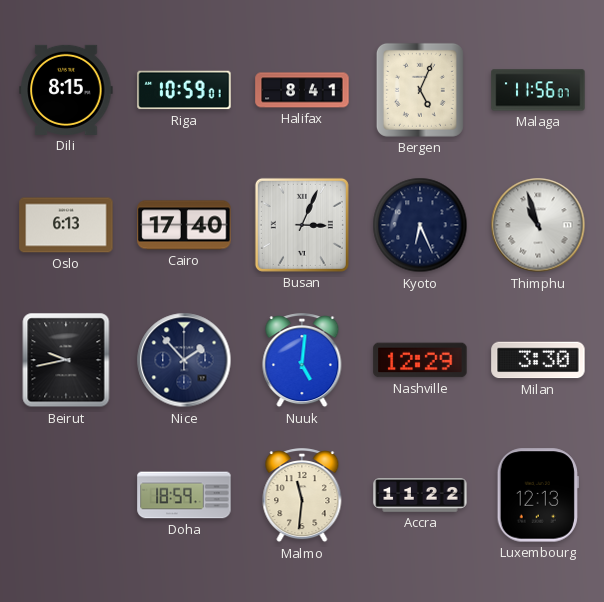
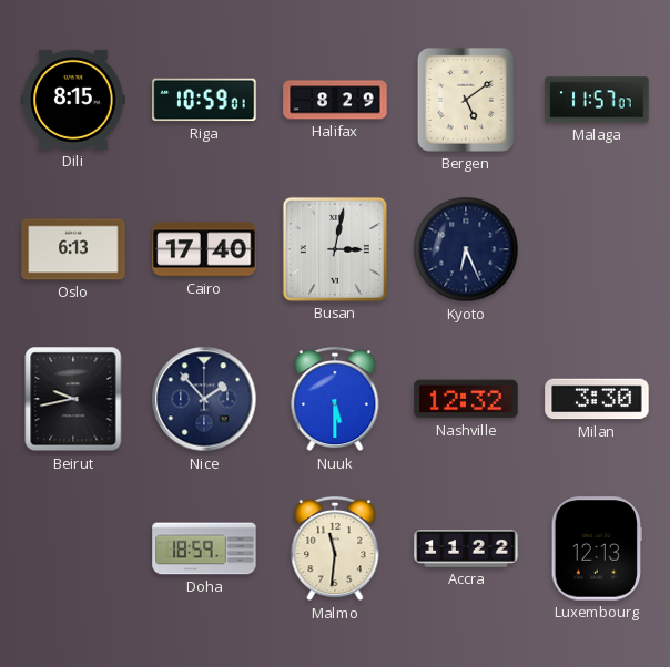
Halifax: 8:41 -> 8:29
Bergen: 5:04 -> 5:09
Malaga: 11:56 -> 11:57
Busan: 3:04 -> 3:02
Thimphu: 10:57 -> none
Nuuk: 5:01 -> 5:30
Nashville: 12:29 -> 12:32
